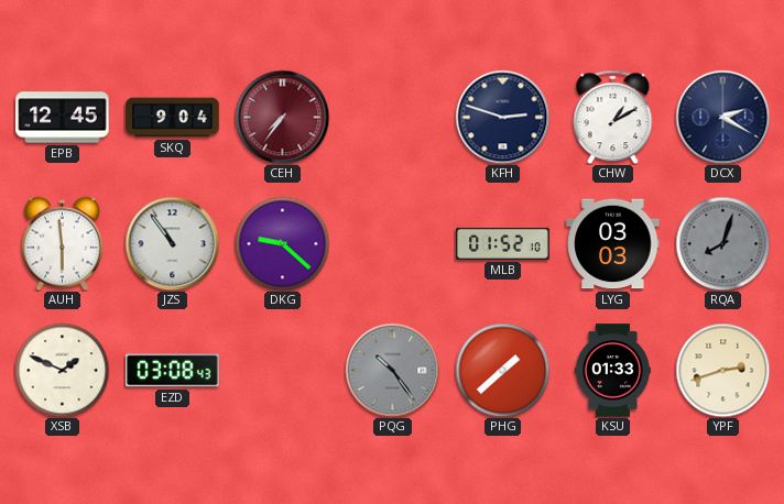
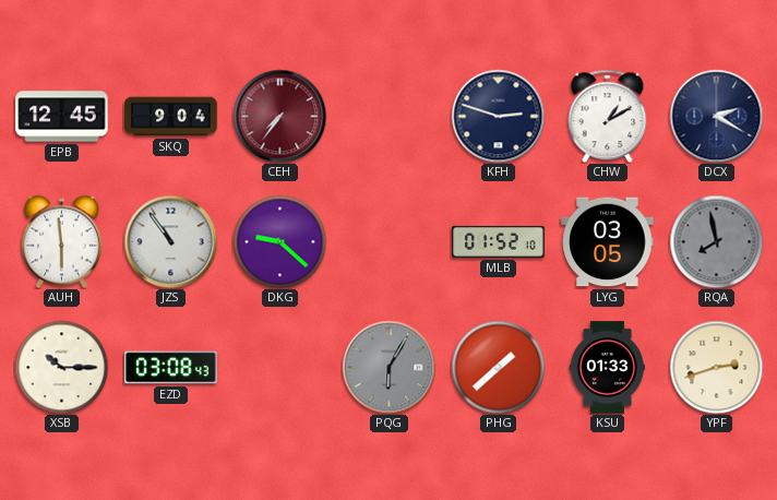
LYG: 03:03 -> 03:05
RQA: 8:03 -> 7:58
XSB: 1:49 -> 10:15
PQG: 10:24 -> 6:05
